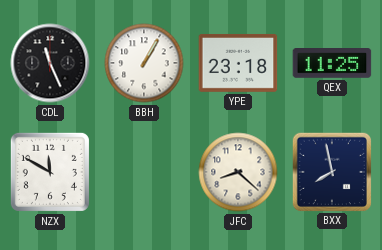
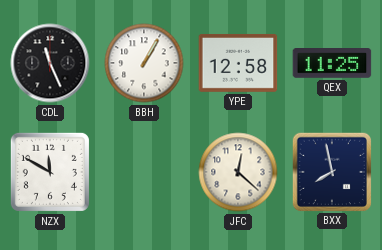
YPE: 23:18 -> 12:58
JFC: 8:22 -> 12:22
